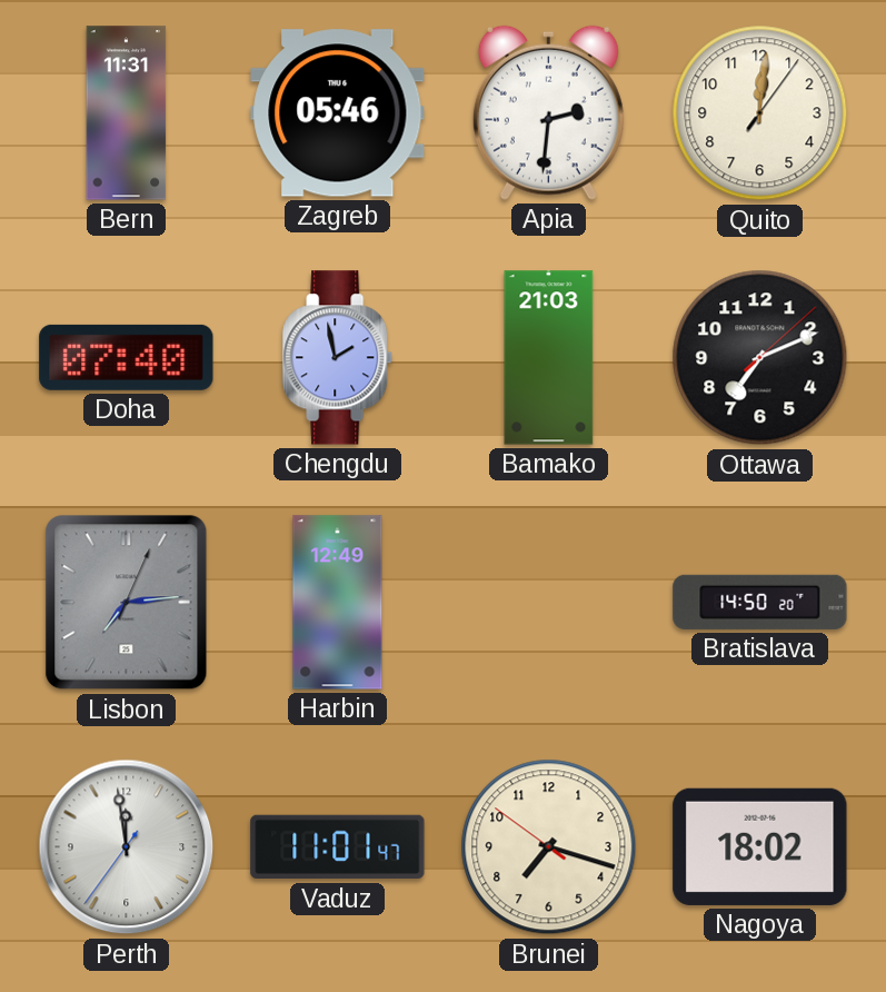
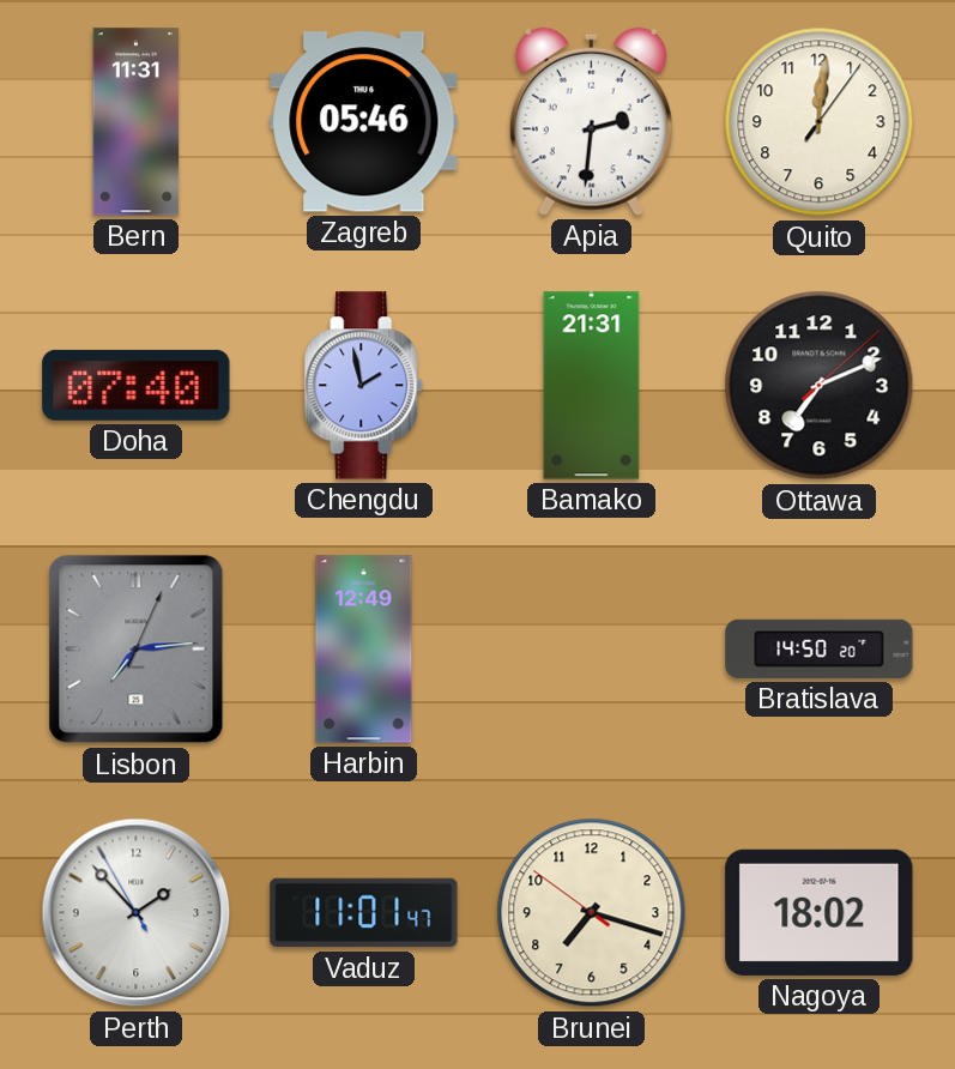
Bamako: 21:03 -> 21:31
Perth: 11:58 -> 1:52
